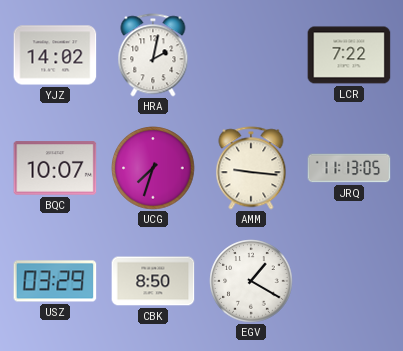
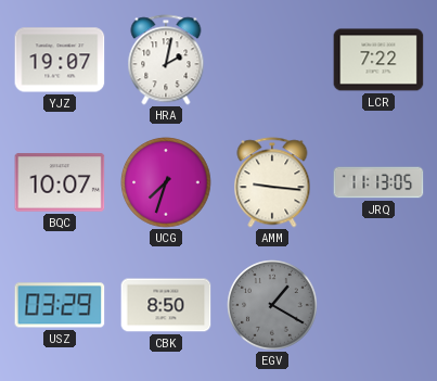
YJZ: 14:02 -> 19:07
EGV dial: white -> grey
